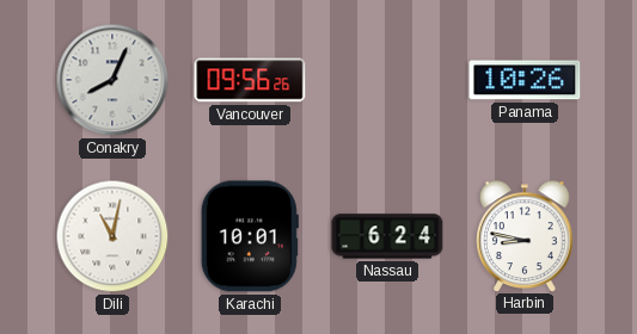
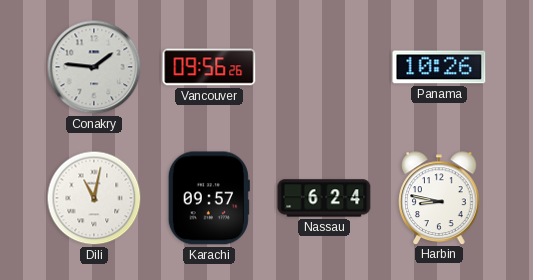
Conakry: 8:04 -> 1:46
Karachi: 10:01 -> 09:57
